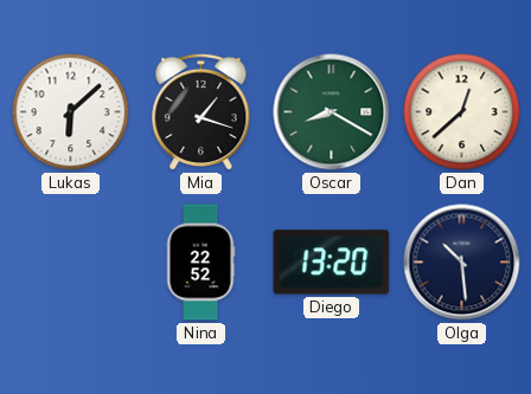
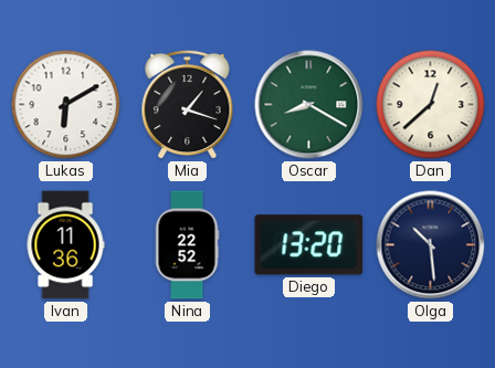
Lukas: 6:08 -> 6:10
Ivan: none -> 11:36
